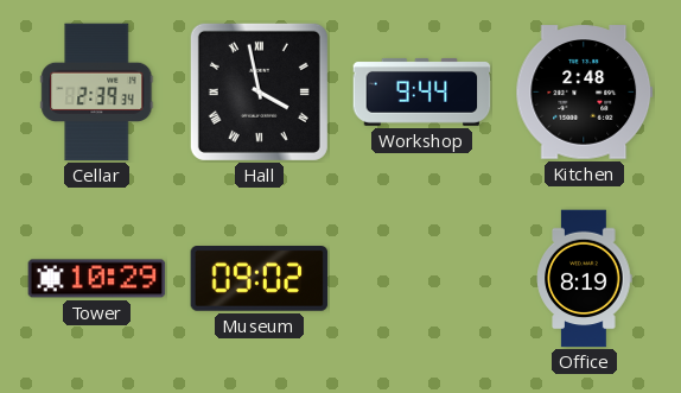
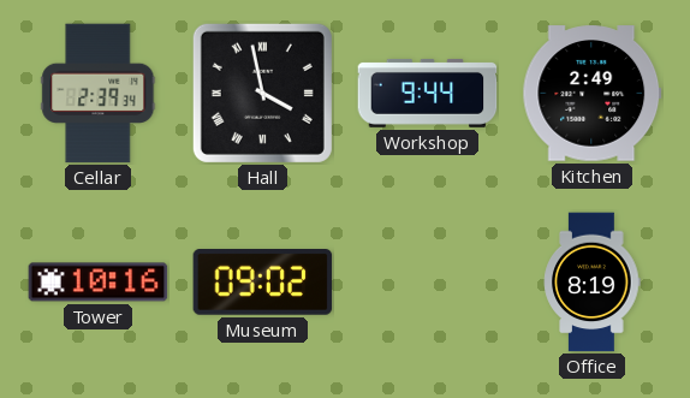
Kitchen: 2:48 -> 2:49
Tower: 10:29 -> 10:16
